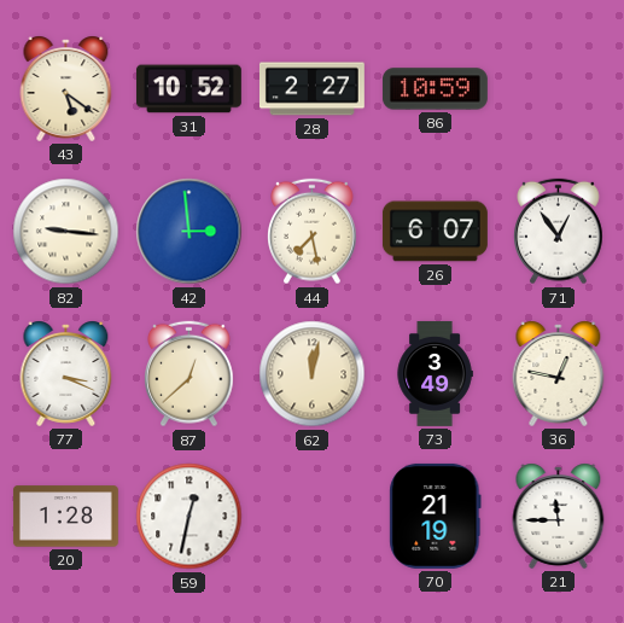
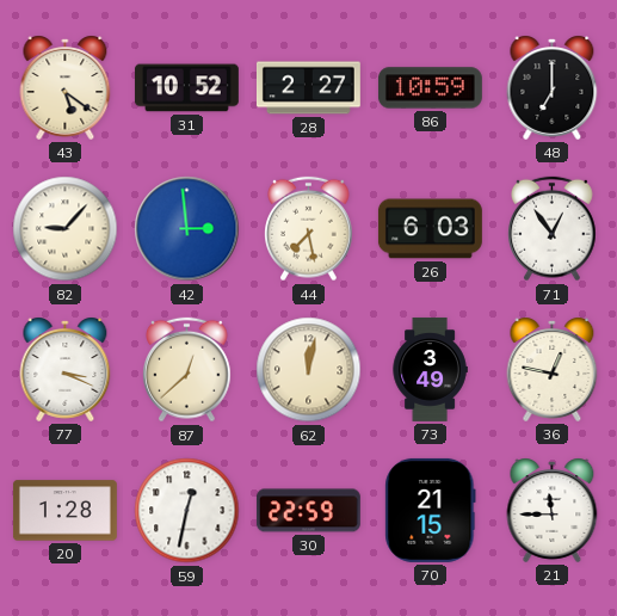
48: none -> 7:00
82: 9:16 -> 9:07
26: 6:07 -> 6:03
30: none -> 22:59
70: 21:19 -> 21:15
